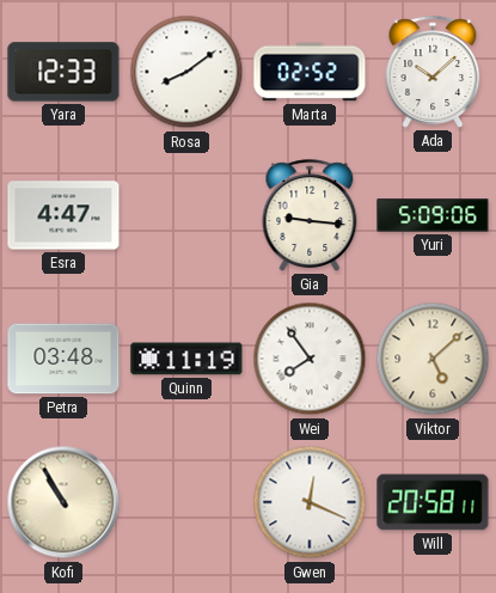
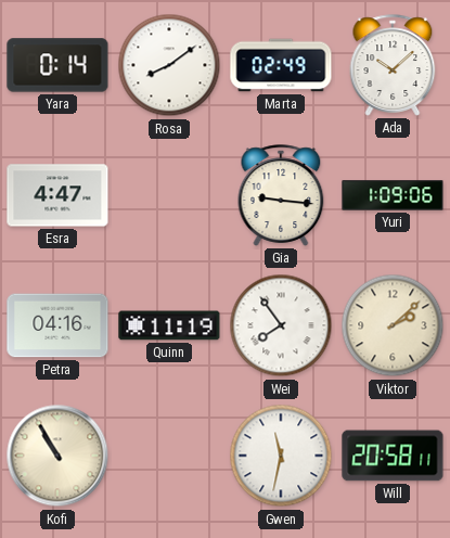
Yara: 12:33 -> 0:14
Marta: 02:52 -> 02:49
Yuri: 5:09 -> 1:09
Petra: 03:48 -> 04:16
Viktor: 5:08 -> 2:08
Gwen: 12:19 -> 11:32
